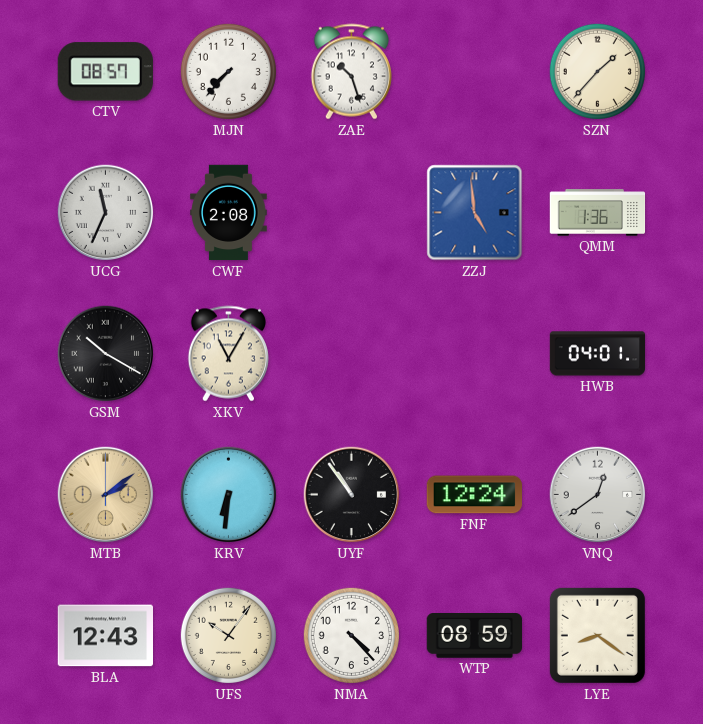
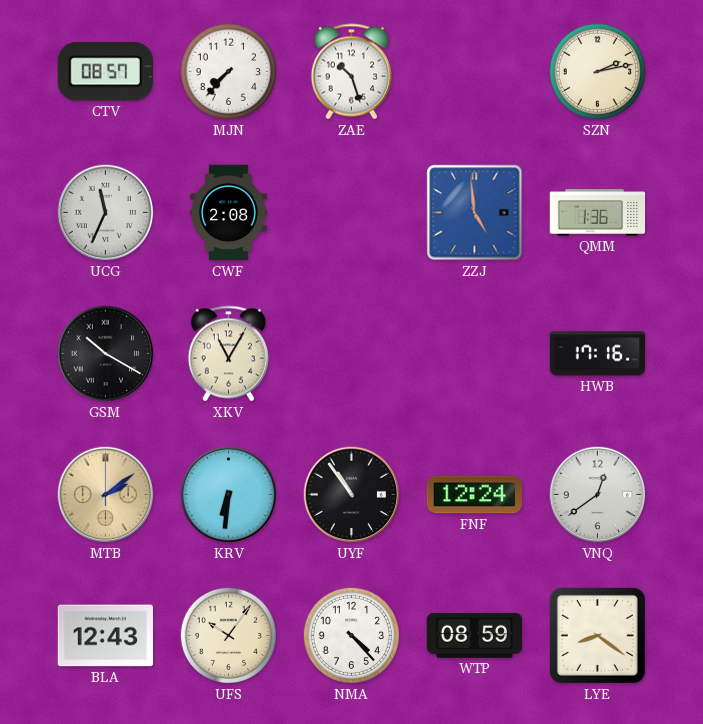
SZN: 1:37 -> 2:13
HWB: 04:01 -> 17:16
